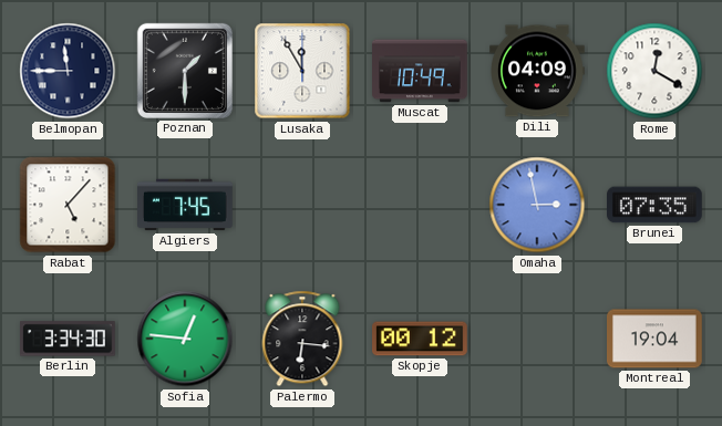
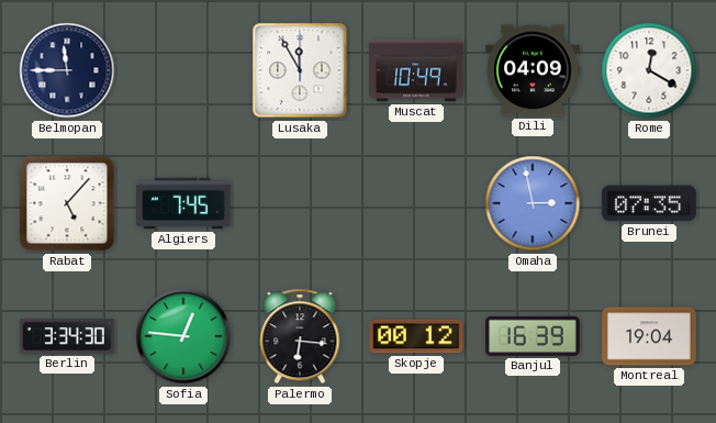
Poznan: 1:30 -> none
Banjul: none -> 16:39
